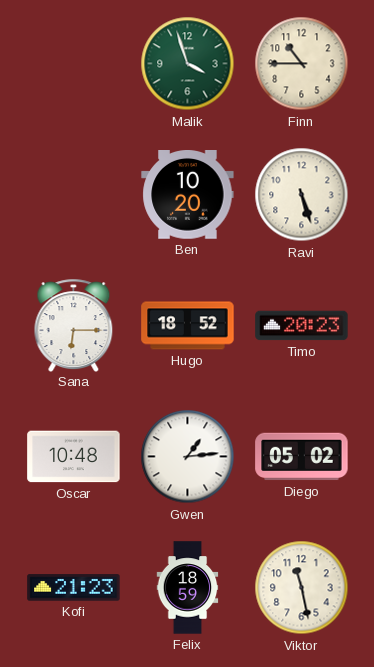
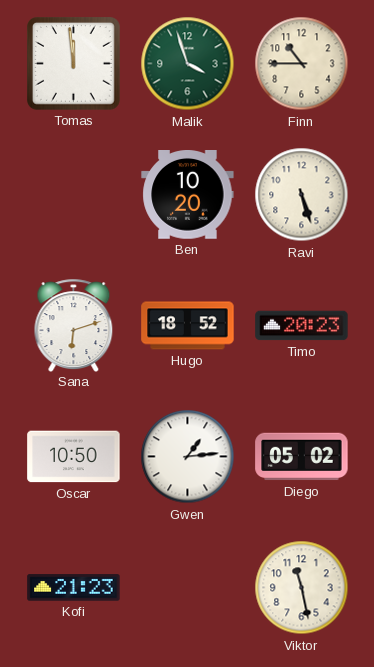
Tomas: none -> 11:59
Sana: 6:15 -> 6:12
Oscar: 10:48 -> 10:50
Felix: 18:59 -> none
